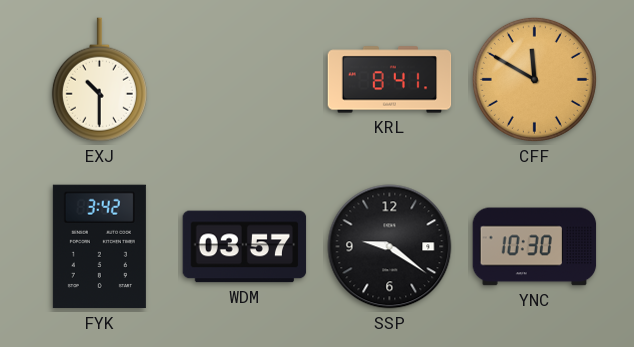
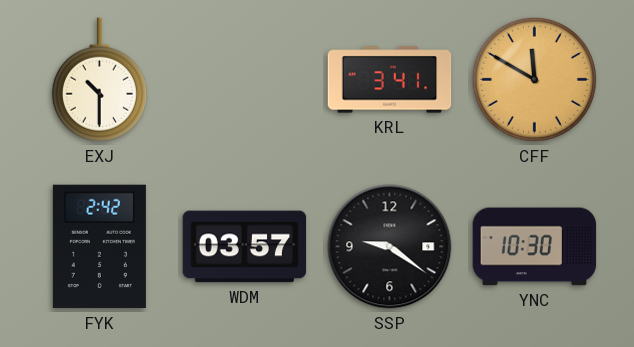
KRL: 8:41 -> 3:41
FYK: 3:42 -> 2:42
